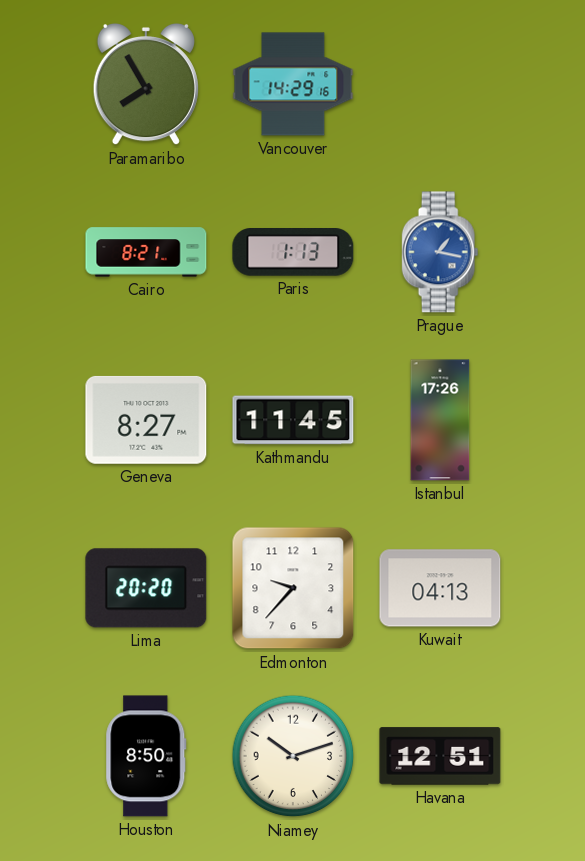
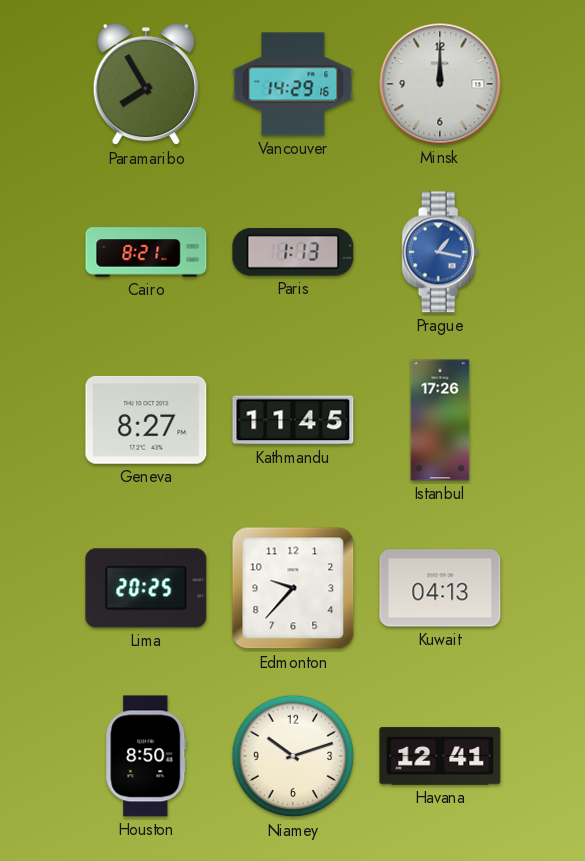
Minsk: none -> 12:00
Lima: 20:20 -> 20:25
Havana: 12:51 -> 12:41
